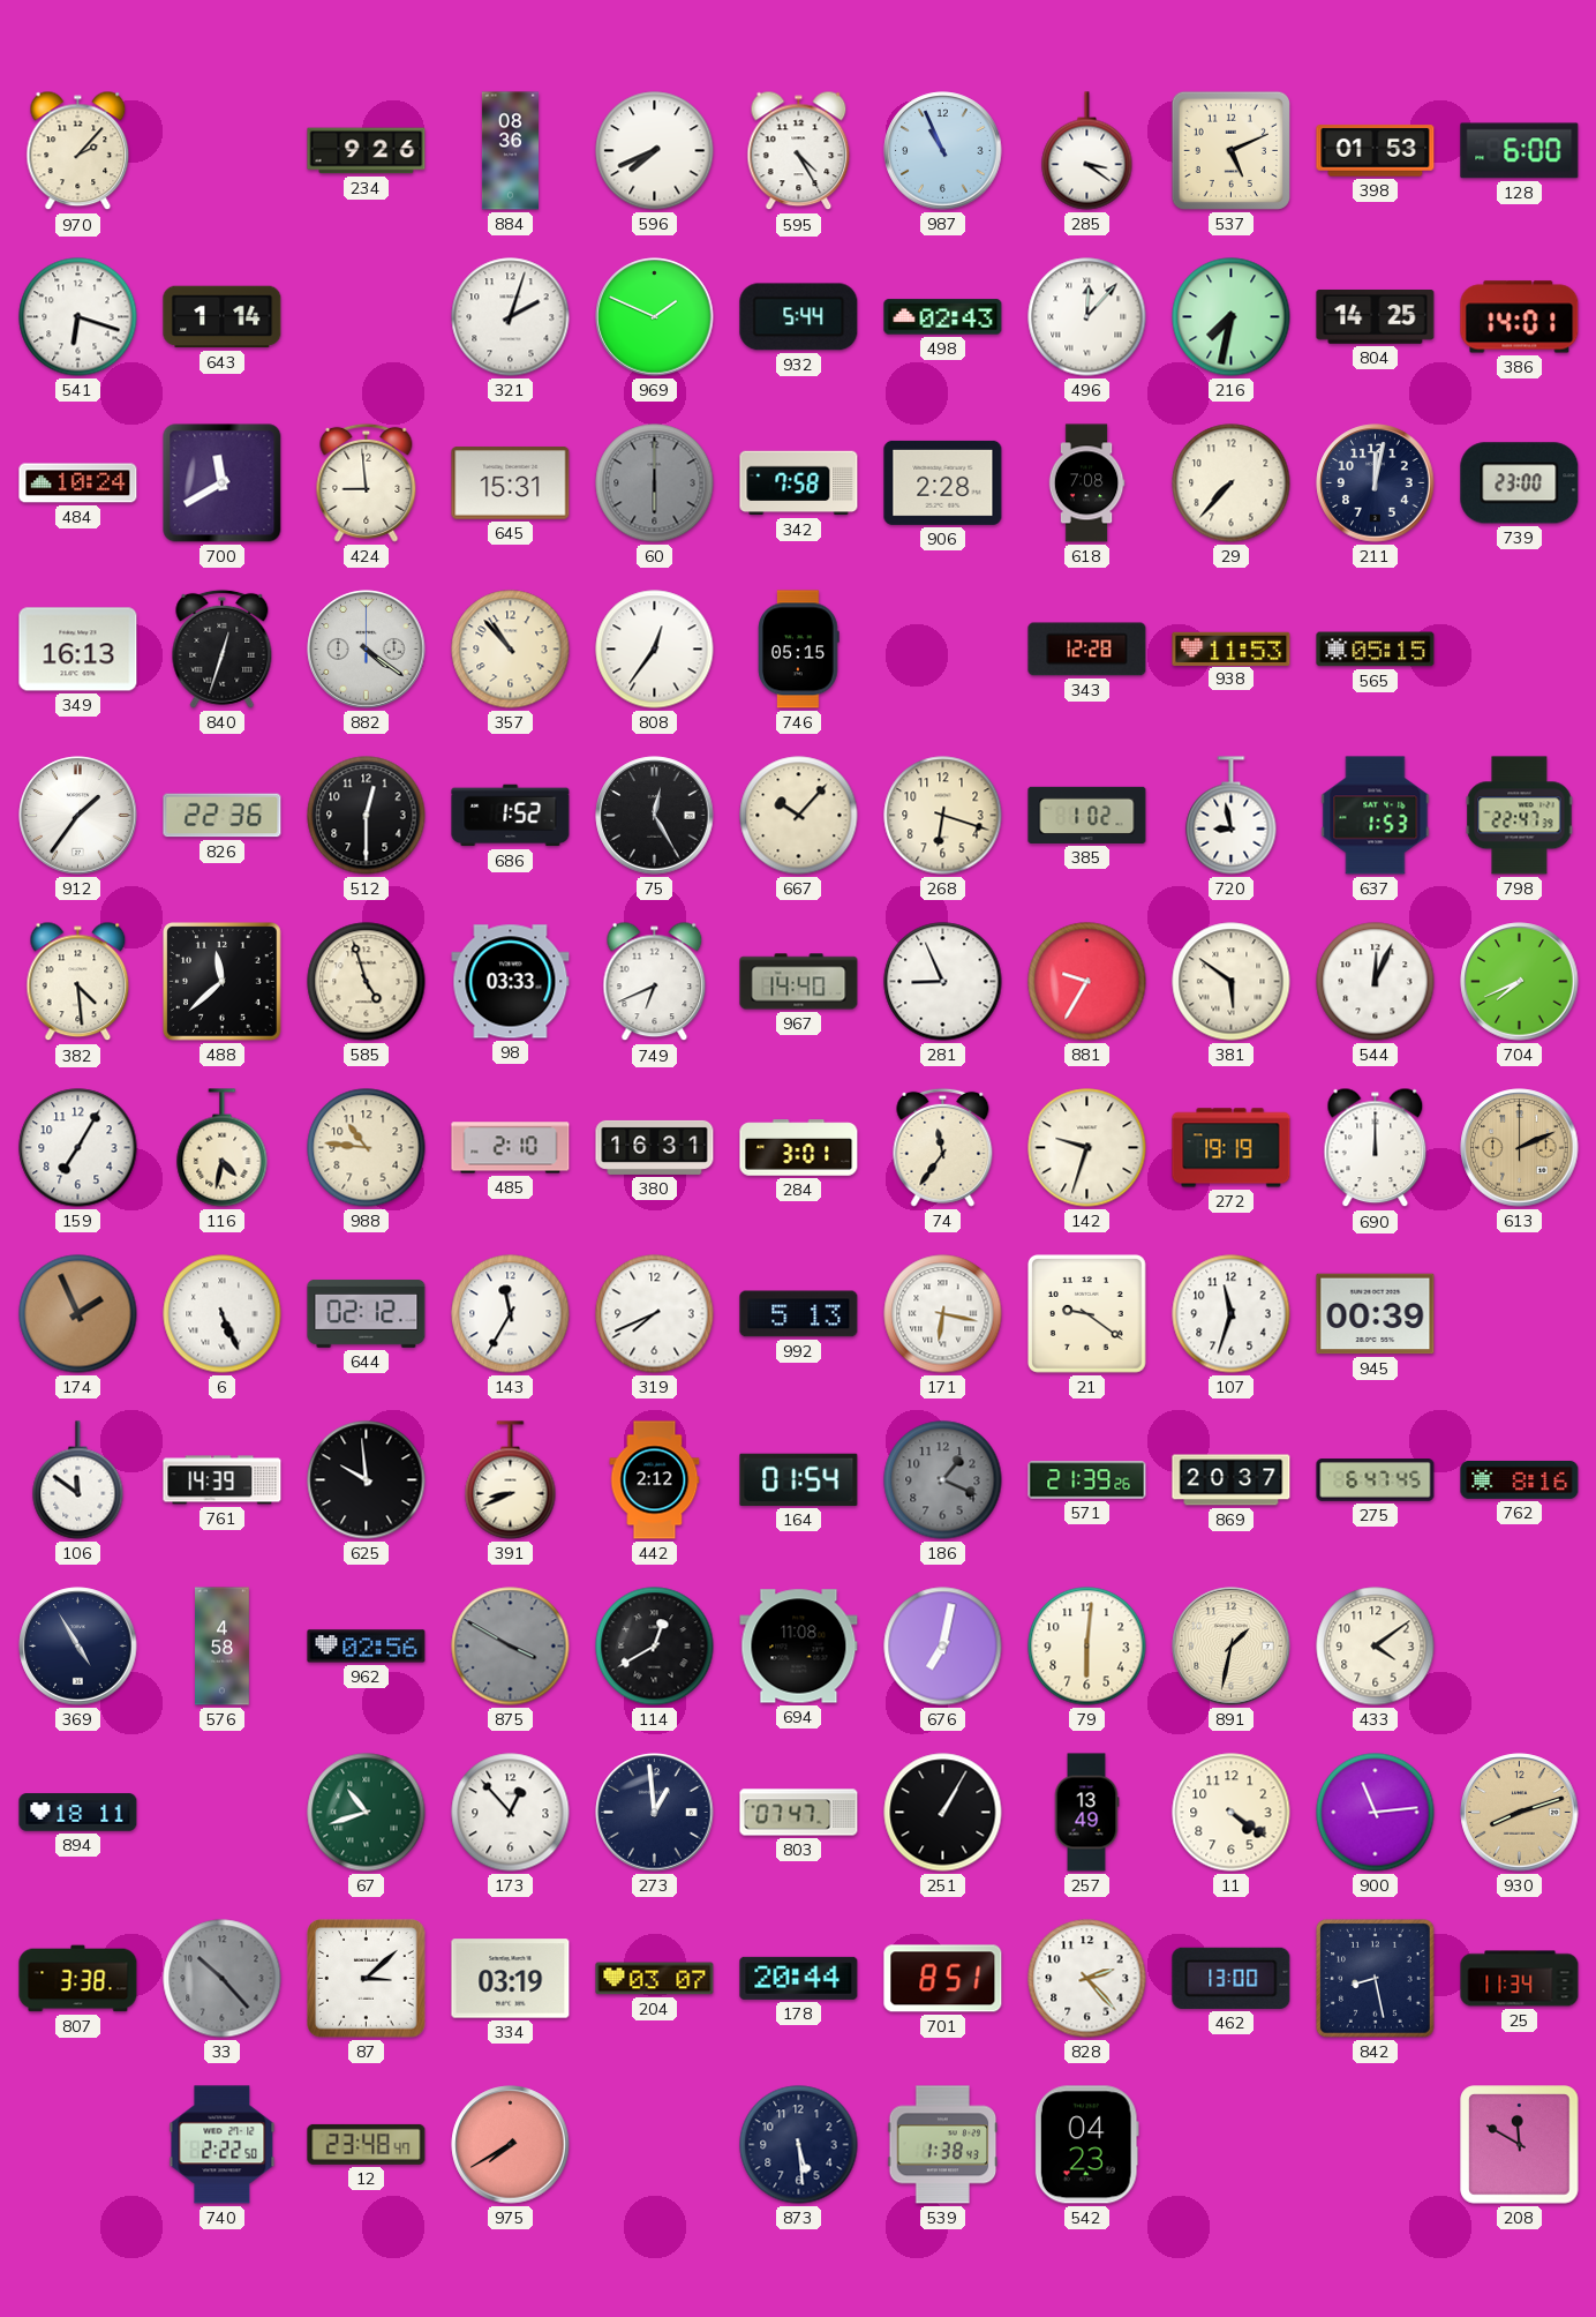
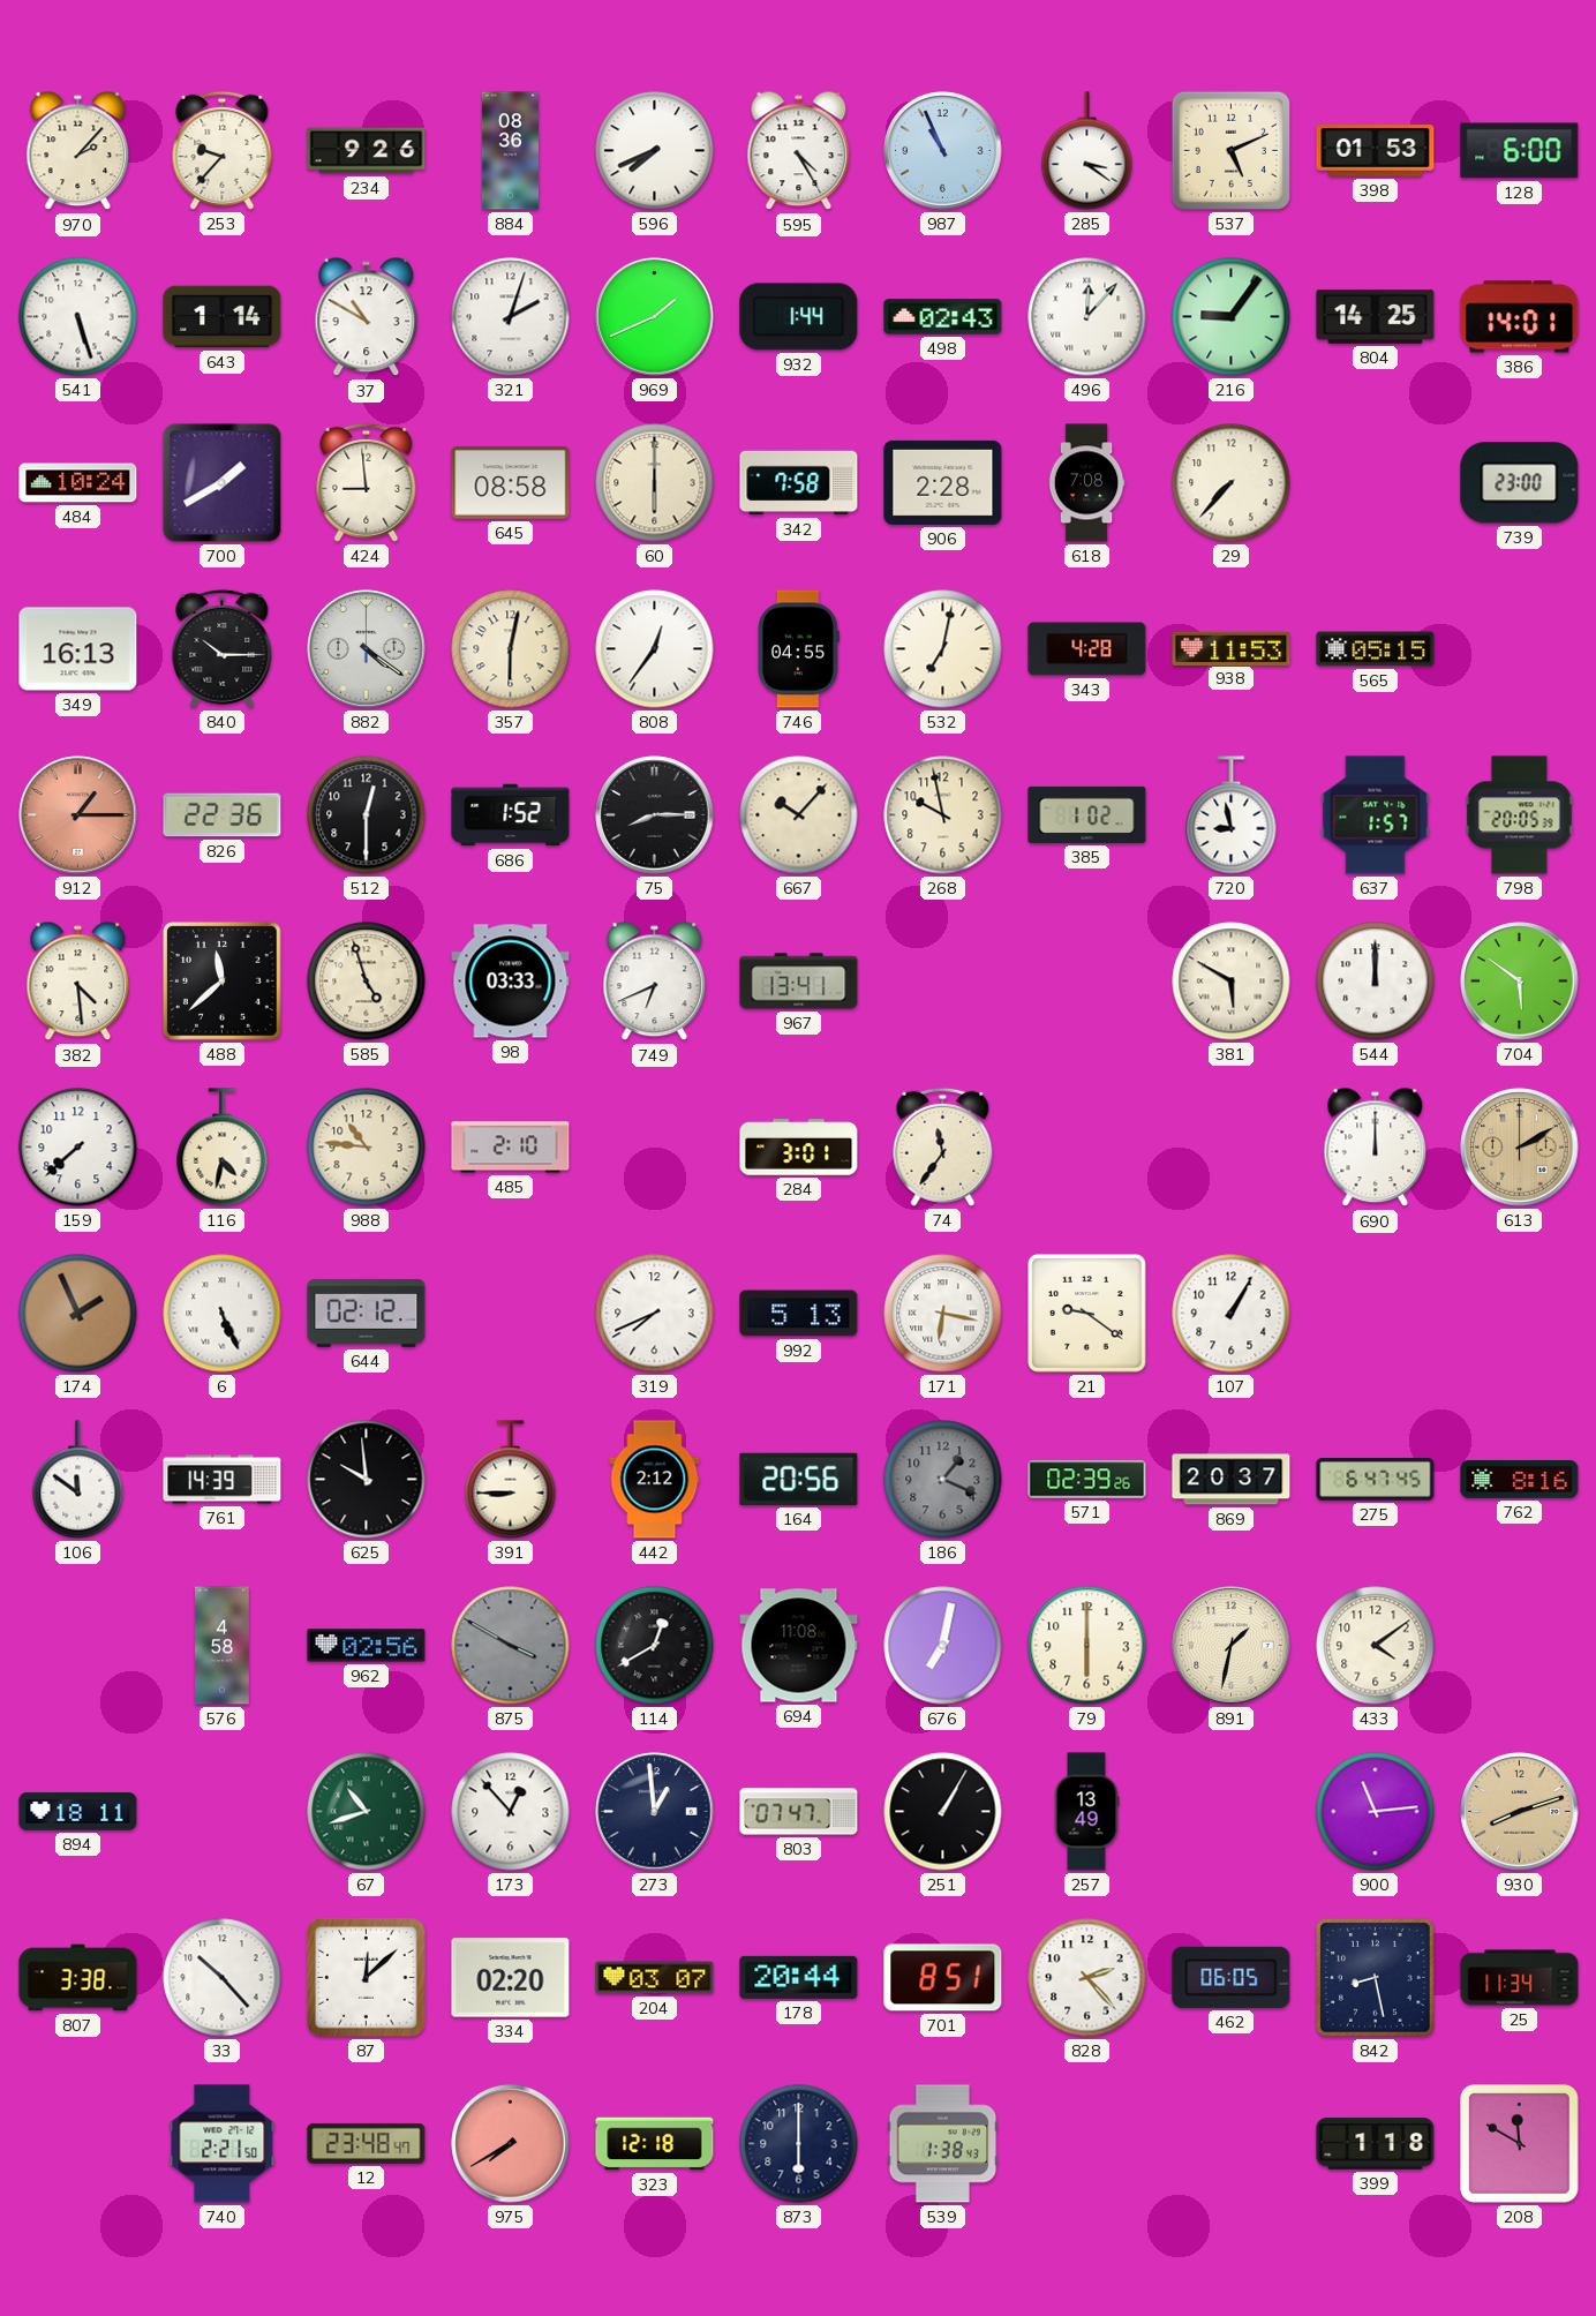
253: none -> 9:37
541: 6:18 -> 5:27
37: none -> 10:50
969: 1:49 -> 1:41
932: 5:44 -> 1:44
216: 7:32 -> 9:06
700: 11:40 -> 1:40
645: 15:31 -> 08:58
60 dial: grey -> cream
211: 12:02 -> none
840: 12:33 -> 10:15
357: 10:53 -> 6:02
746: 05:15 -> 04:55
532: none -> 7:02
343: 12:28 -> 4:28
912: 1:36 -> 1:15
912 dial: white -> salmon
75: 12:25 -> 8:15
268: 6:18 -> 9:58
637: 1:53 -> 1:57
798: 22:47 -> 20:05
967: 14:40 -> 13:41
281: 8:56 -> none
881: 9:35 -> none
381: 5:51 -> 5:50
544: 12:04 -> 12:00
704: 7:41 -> 5:51
159: 7:05 -> 7:38
380: 16:31 -> none
142: 9:33 -> none
272: 19:19 -> none
613: 2:11 -> 2:10
143: 11:35 -> none
107: 11:33 -> 1:05
945: 00:39 -> none
391: 8:41 -> 8:45
164: 01:54 -> 20:56
571: 21:39 -> 02:39
369: 4:55 -> none
79: 6:01 -> 6:00
11: 4:21 -> none
33 dial: grey -> white
87: 3:08 -> 12:08
334: 03:19 -> 02:20
462: 13:00 -> 06:05
740: 2:22 -> 2:21
323: none -> 12:18
873: 5:29 -> 6:00
542: 04:23 -> none
399: none -> 1:18
